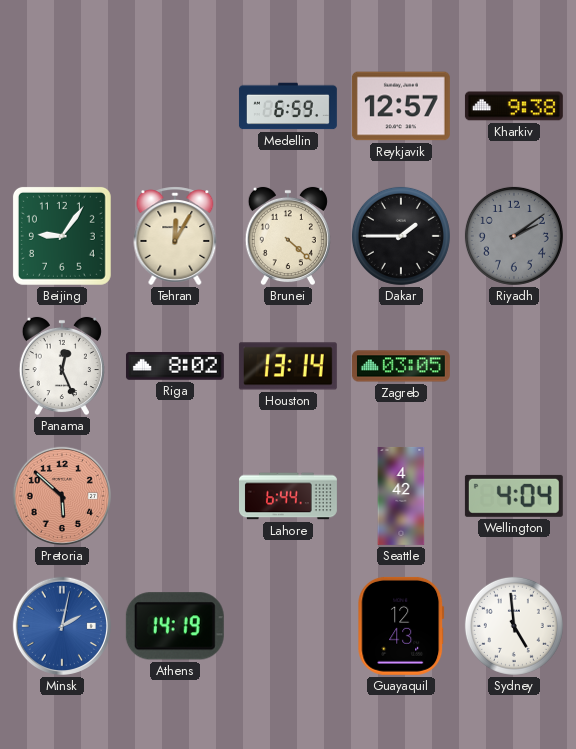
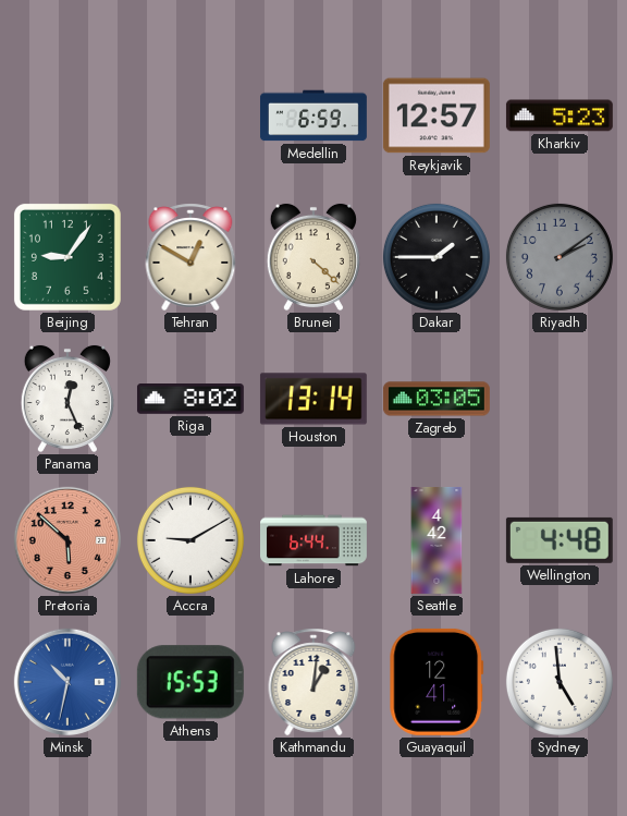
Kharkiv: 9:38 -> 5:23
Tehran: 12:05 -> 12:50
Accra: none -> 9:10
Wellington: 4:04 -> 4:48
Minsk: 2:02 -> 10:32
Athens: 14:19 -> 15:53
Kathmandu: none -> 1:01
Guayaquil: 12:43 -> 12:41
